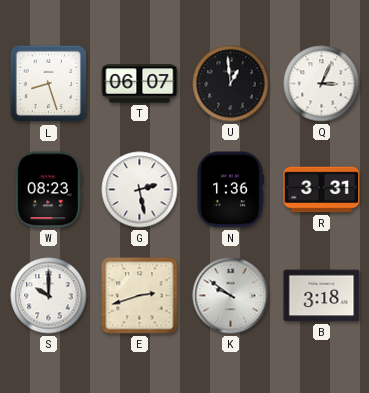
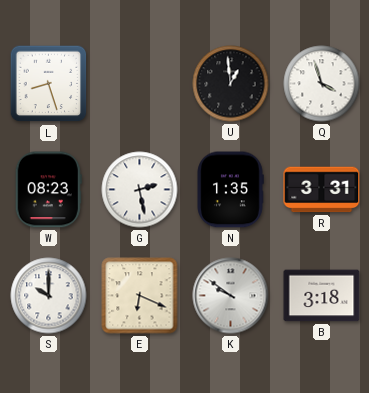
T: 06:07 -> none
Q: 3:04 -> 3:57
N: 1:36 -> 1:35
E: 2:42 -> 6:19
